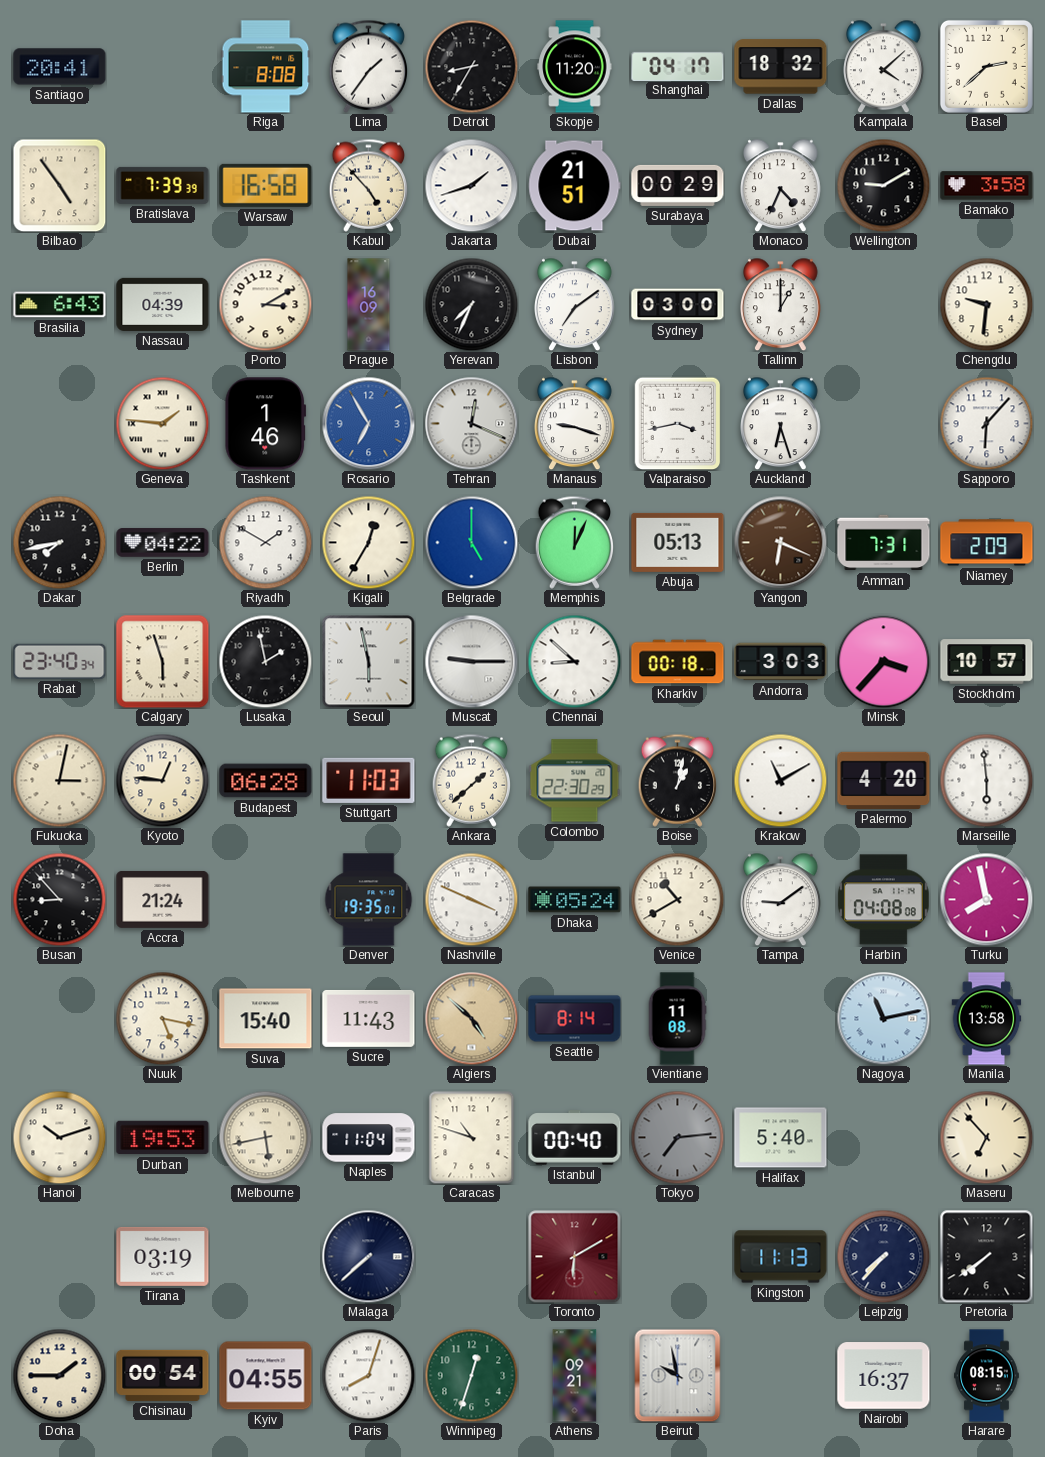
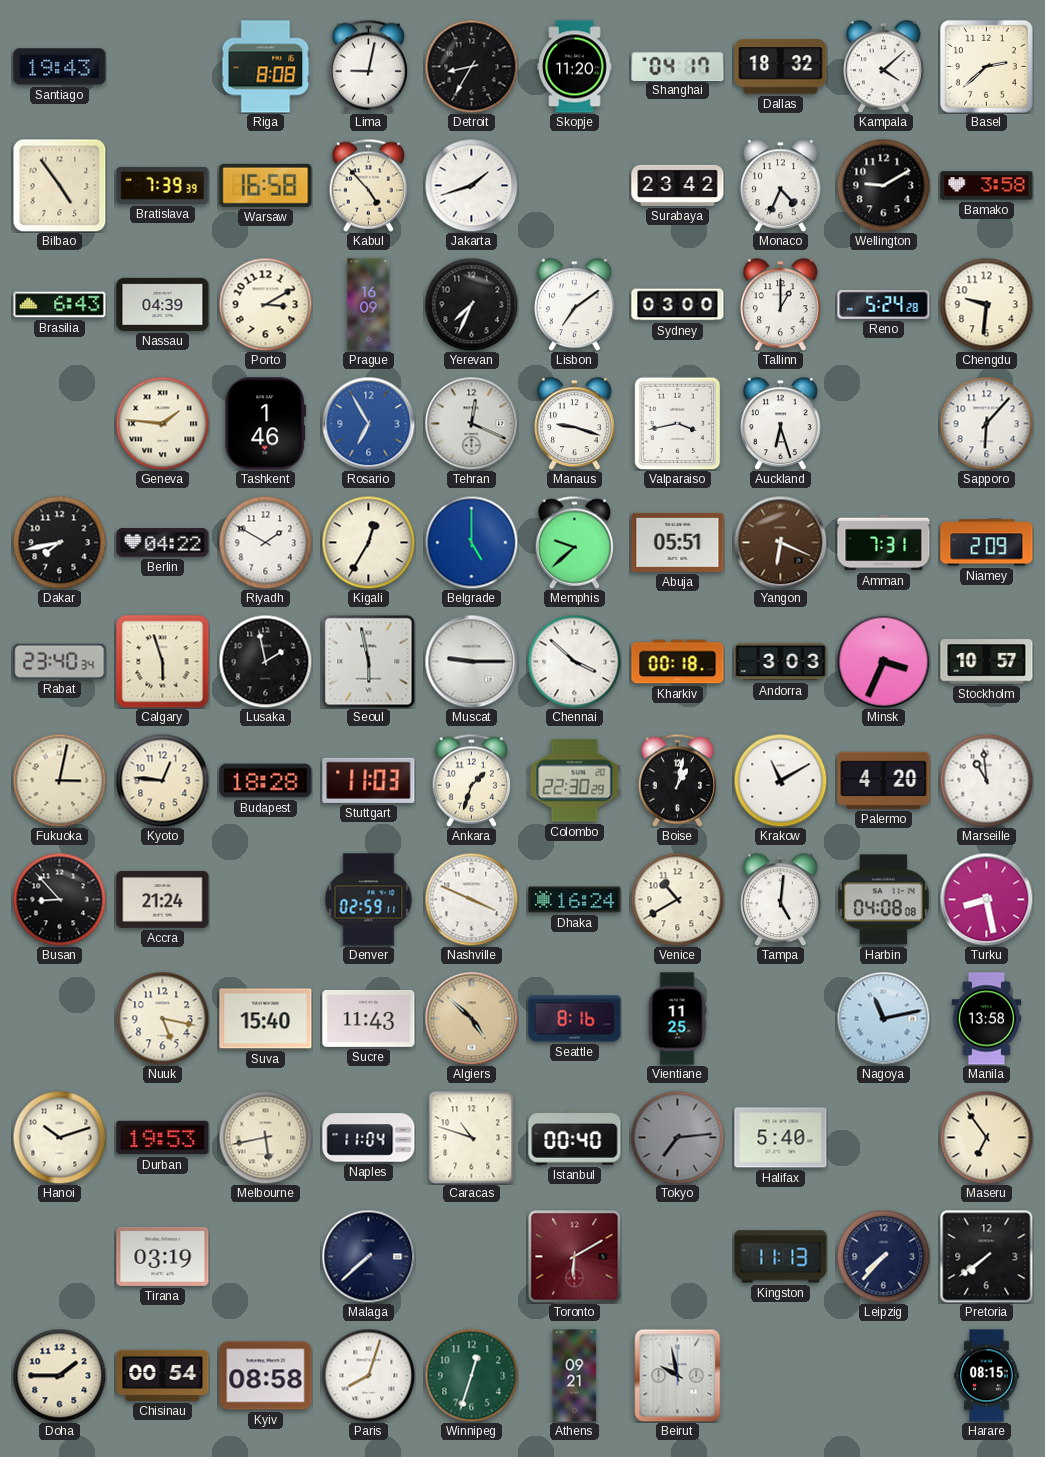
Santiago: 20:41 -> 19:43
Lima: 1:36 -> 9:02
Dubai: 21:51 -> none
Surabaya: 00:29 -> 23:42
Reno: none -> 5:24
Memphis: 12:04 -> 9:38
Abuja: 05:13 -> 05:51
Chennai: 8:52 -> 3:52
Minsk: 3:37 -> 3:34
Budapest: 06:28 -> 18:28
Ankara: 1:38 -> 1:33
Marseille: 5:59 -> 10:59
Denver: 19:35 -> 02:59
Dhaka: 05:24 -> 16:24
Tampa: 9:09 -> 5:01
Turku: 7:58 -> 8:28
Seattle: 8:14 -> 8:16
Vientiane: 11:08 -> 11:25
Maseru: 6:53 -> 6:54
Kyiv: 04:55 -> 08:58
Nairobi: 16:37 -> none
